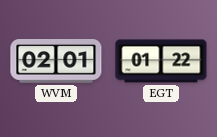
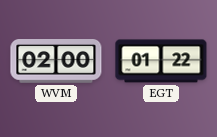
WVM: 02:01 -> 02:00
